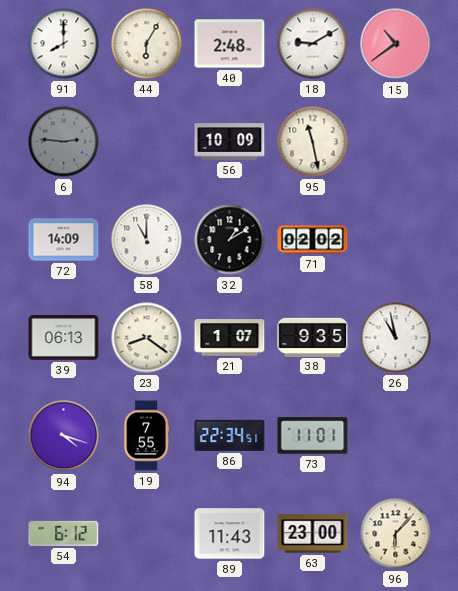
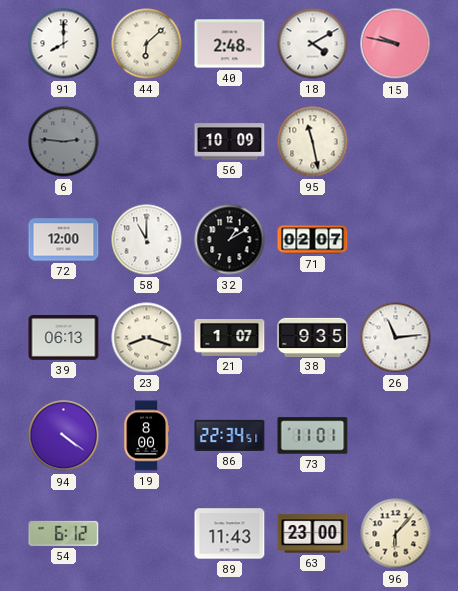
44: 6:05 -> 6:08
18: 9:10 -> 4:10
15: 10:39 -> 9:47
72: 14:09 -> 12:00
71: 02:02 -> 02:07
23: 8:21 -> 8:18
26: 10:58 -> 11:14
94: 4:18 -> 4:21
19: 7:55 -> 8:00
